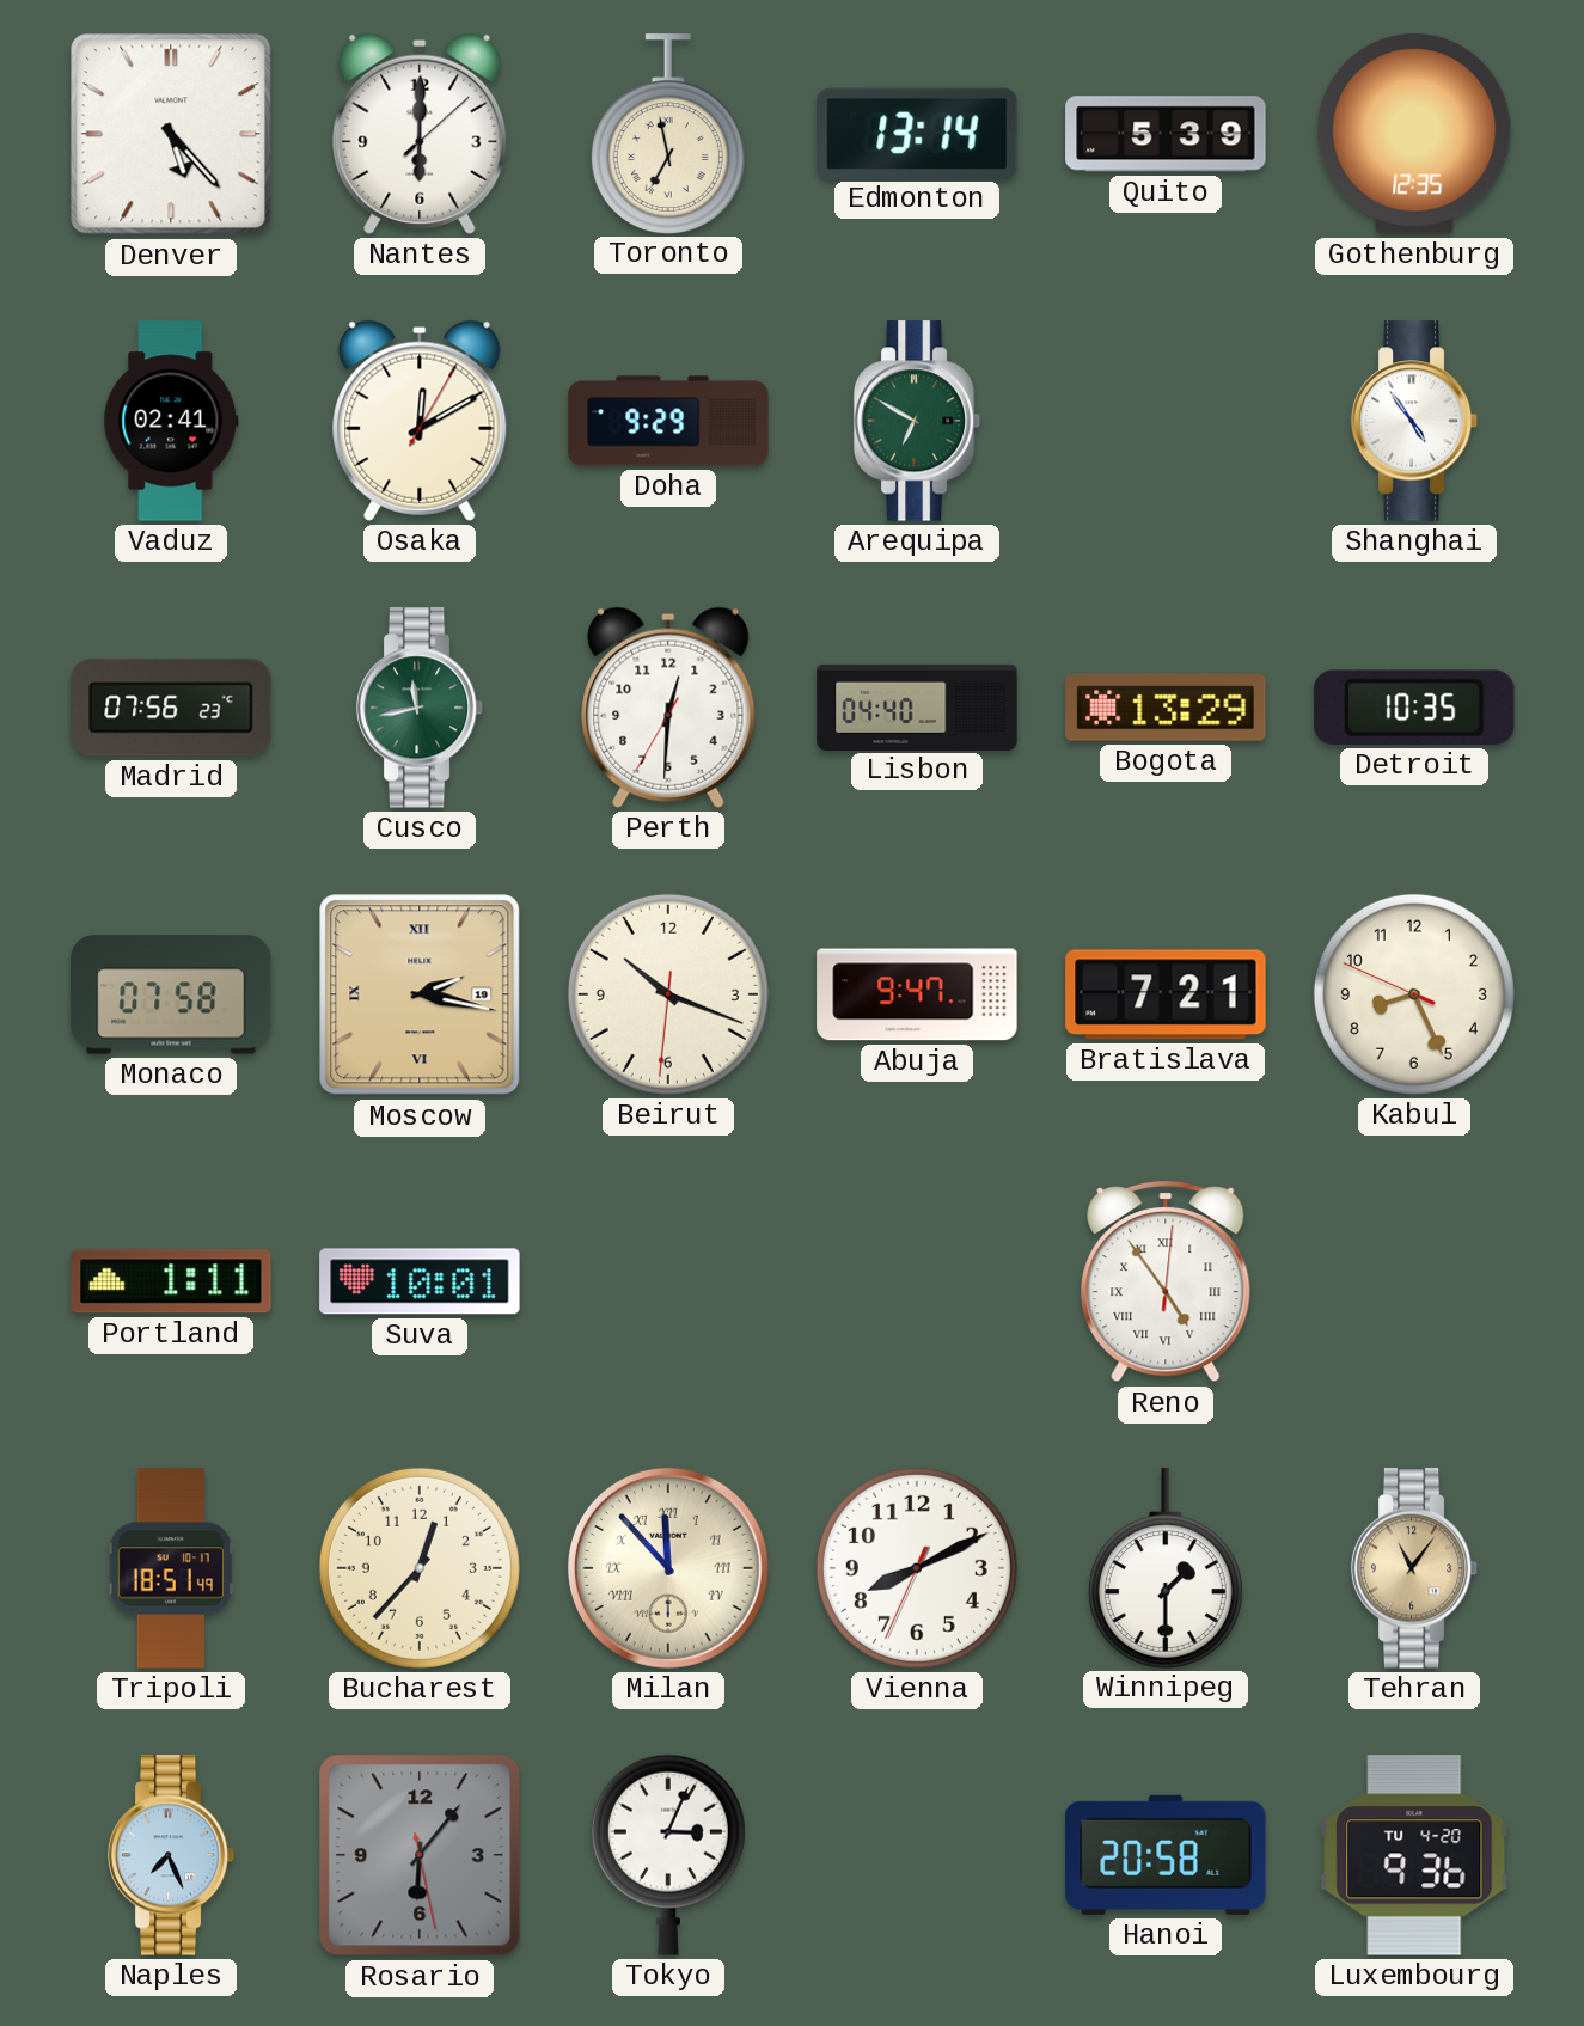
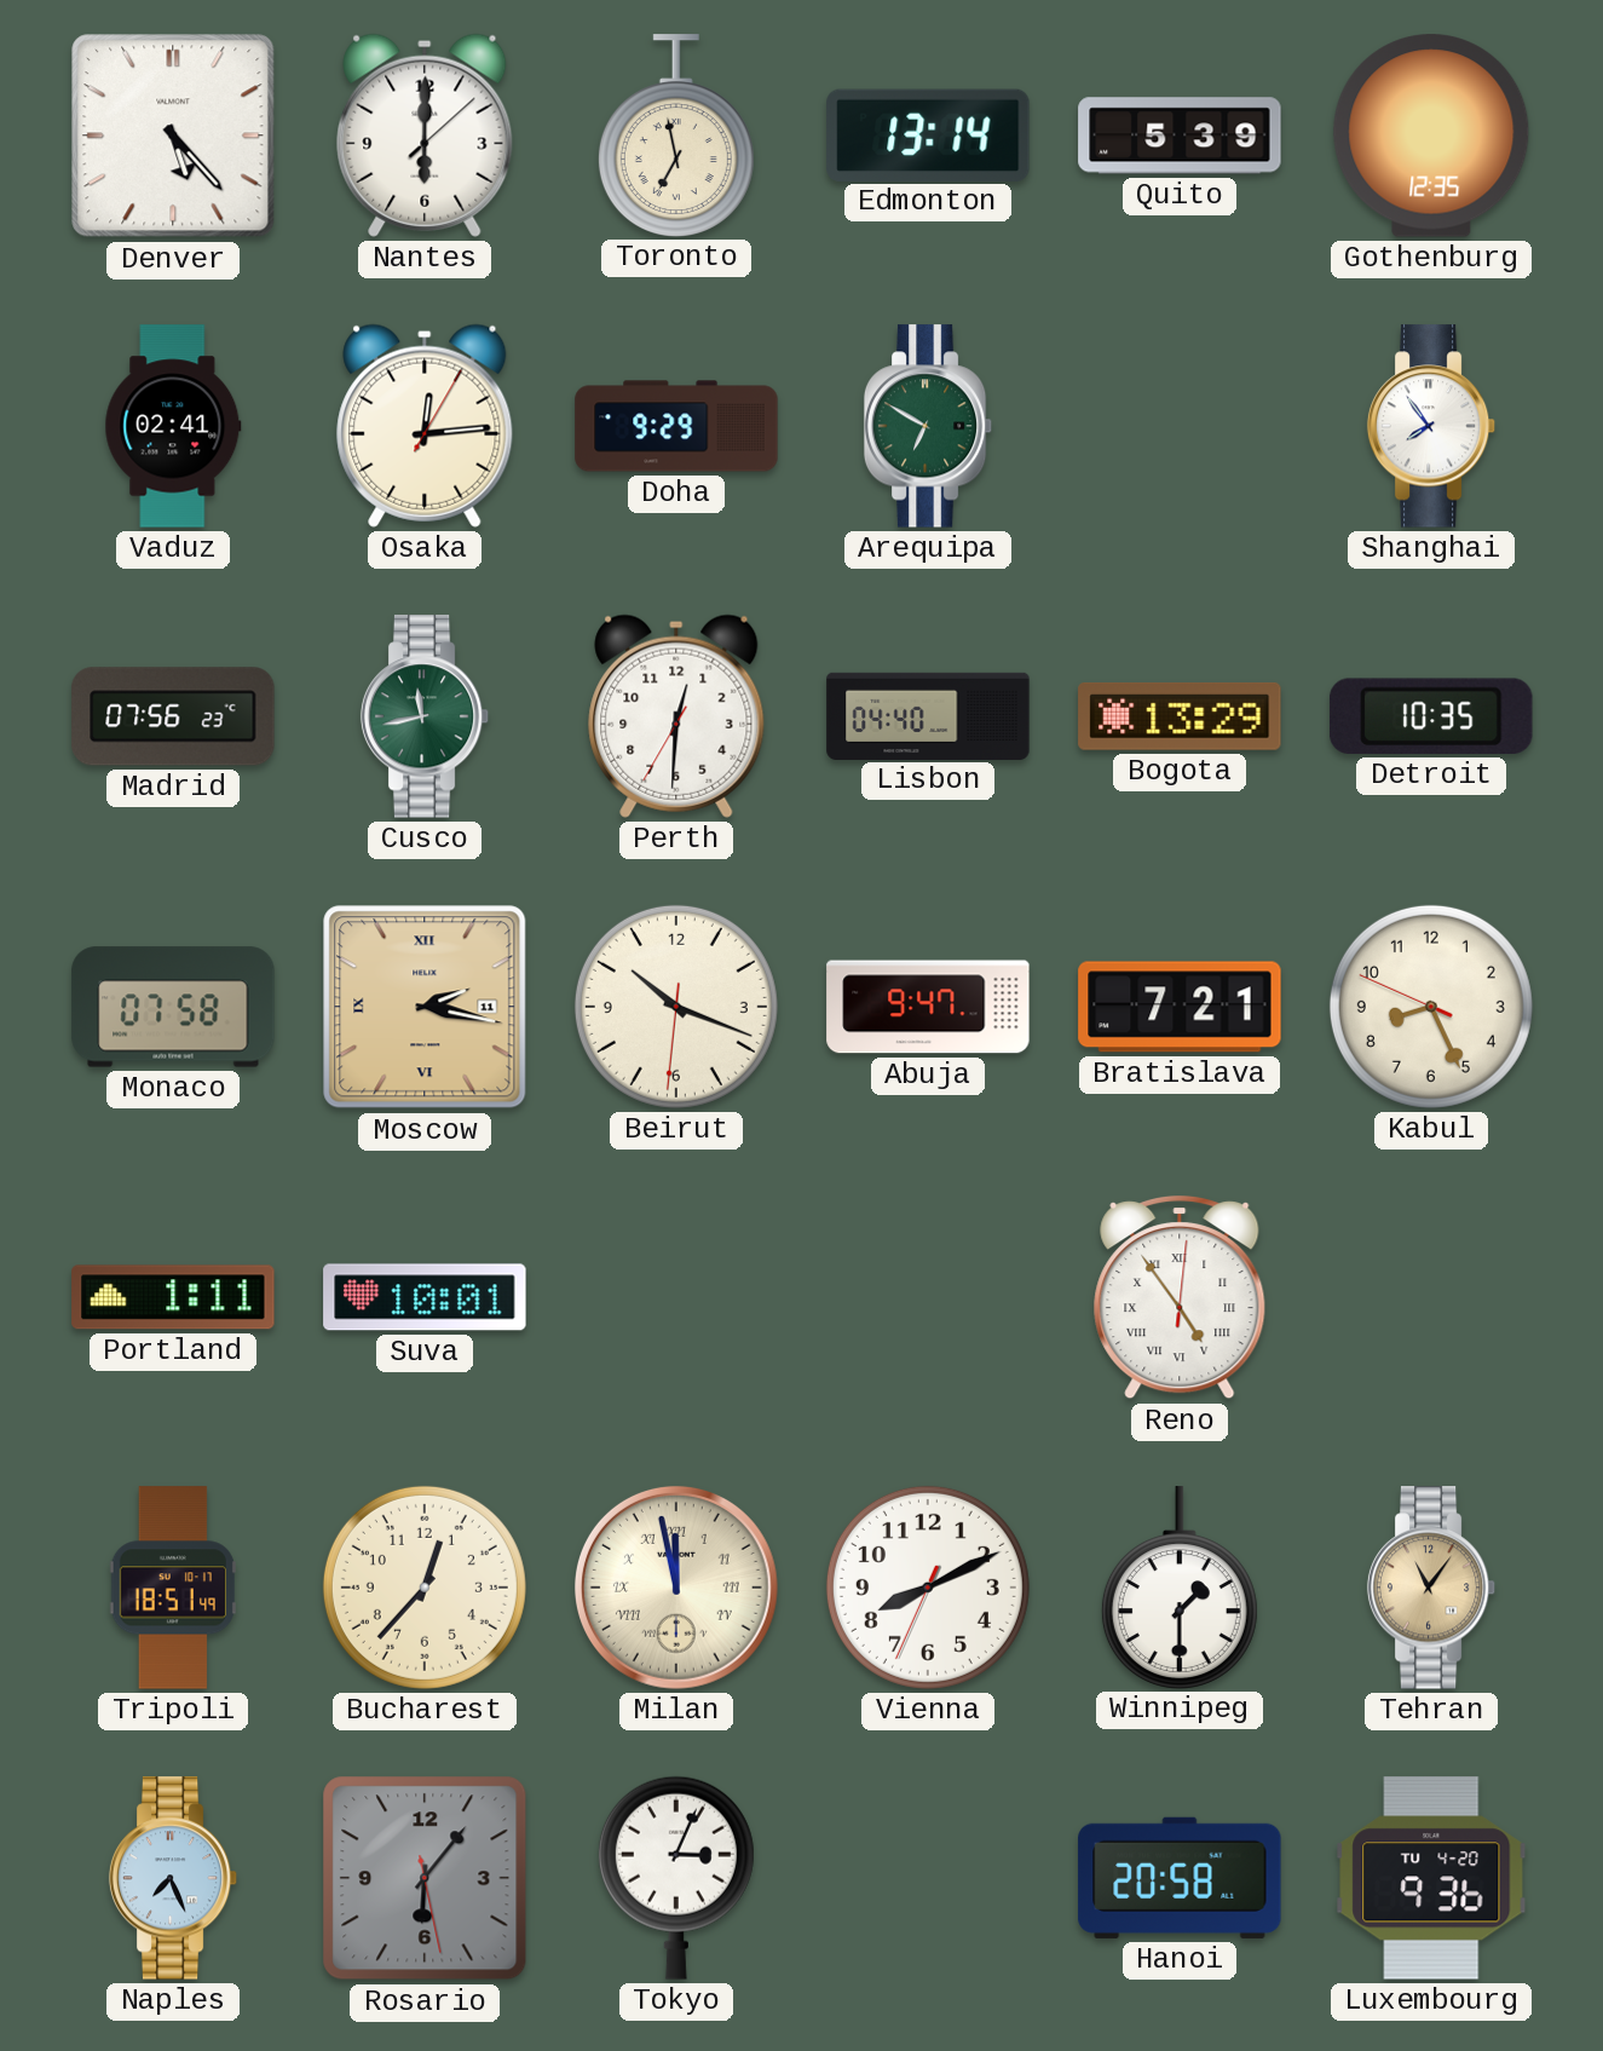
Osaka: 12:10 -> 12:14
Shanghai: 4:54 -> 7:54
Moscow date: 19 -> 11
Milan: 11:53 -> 11:58
